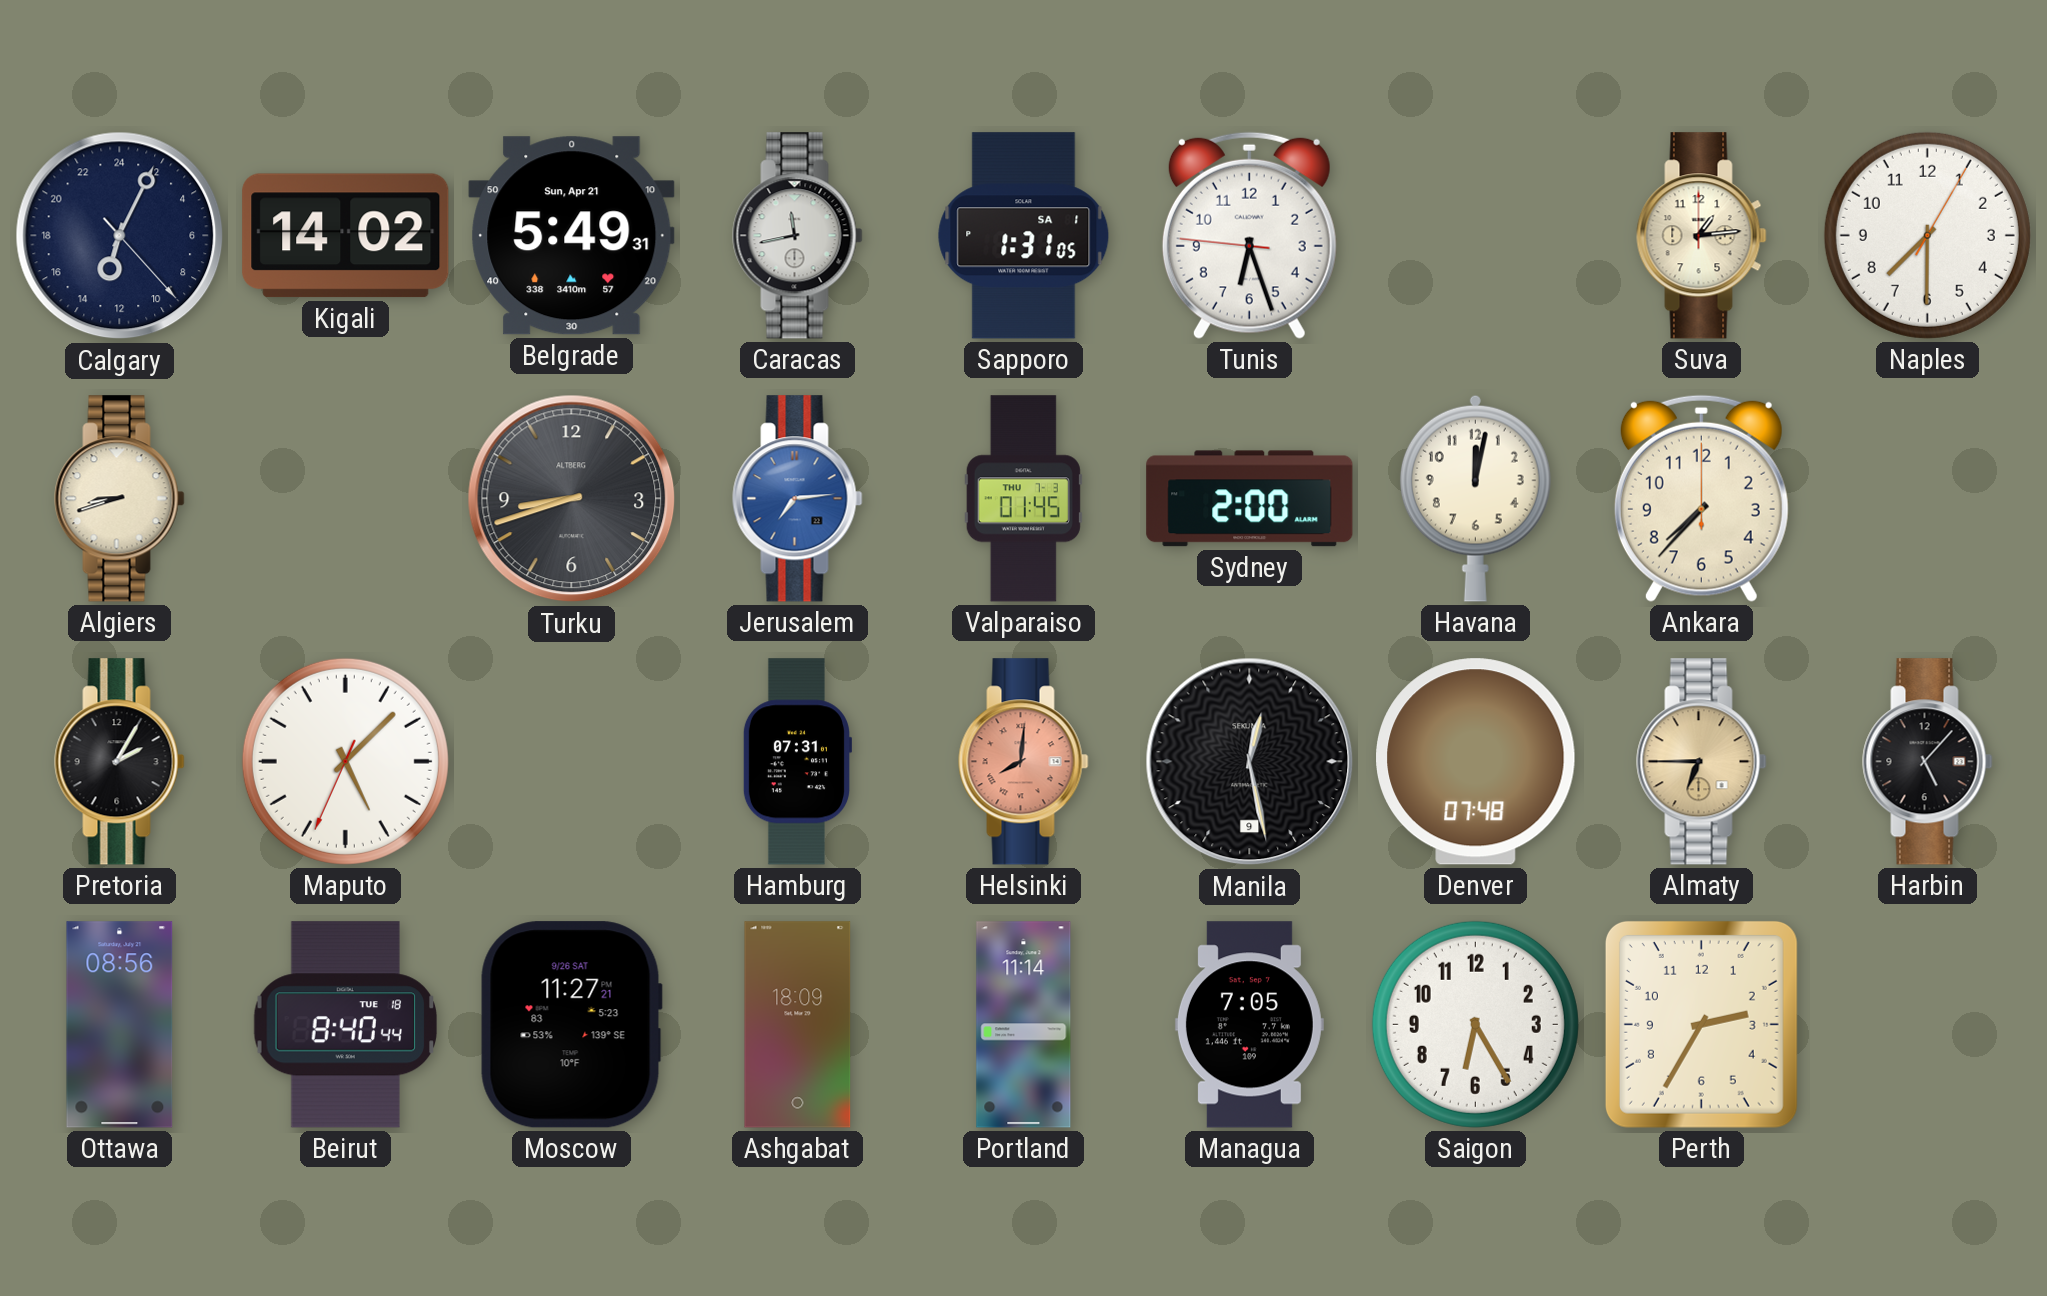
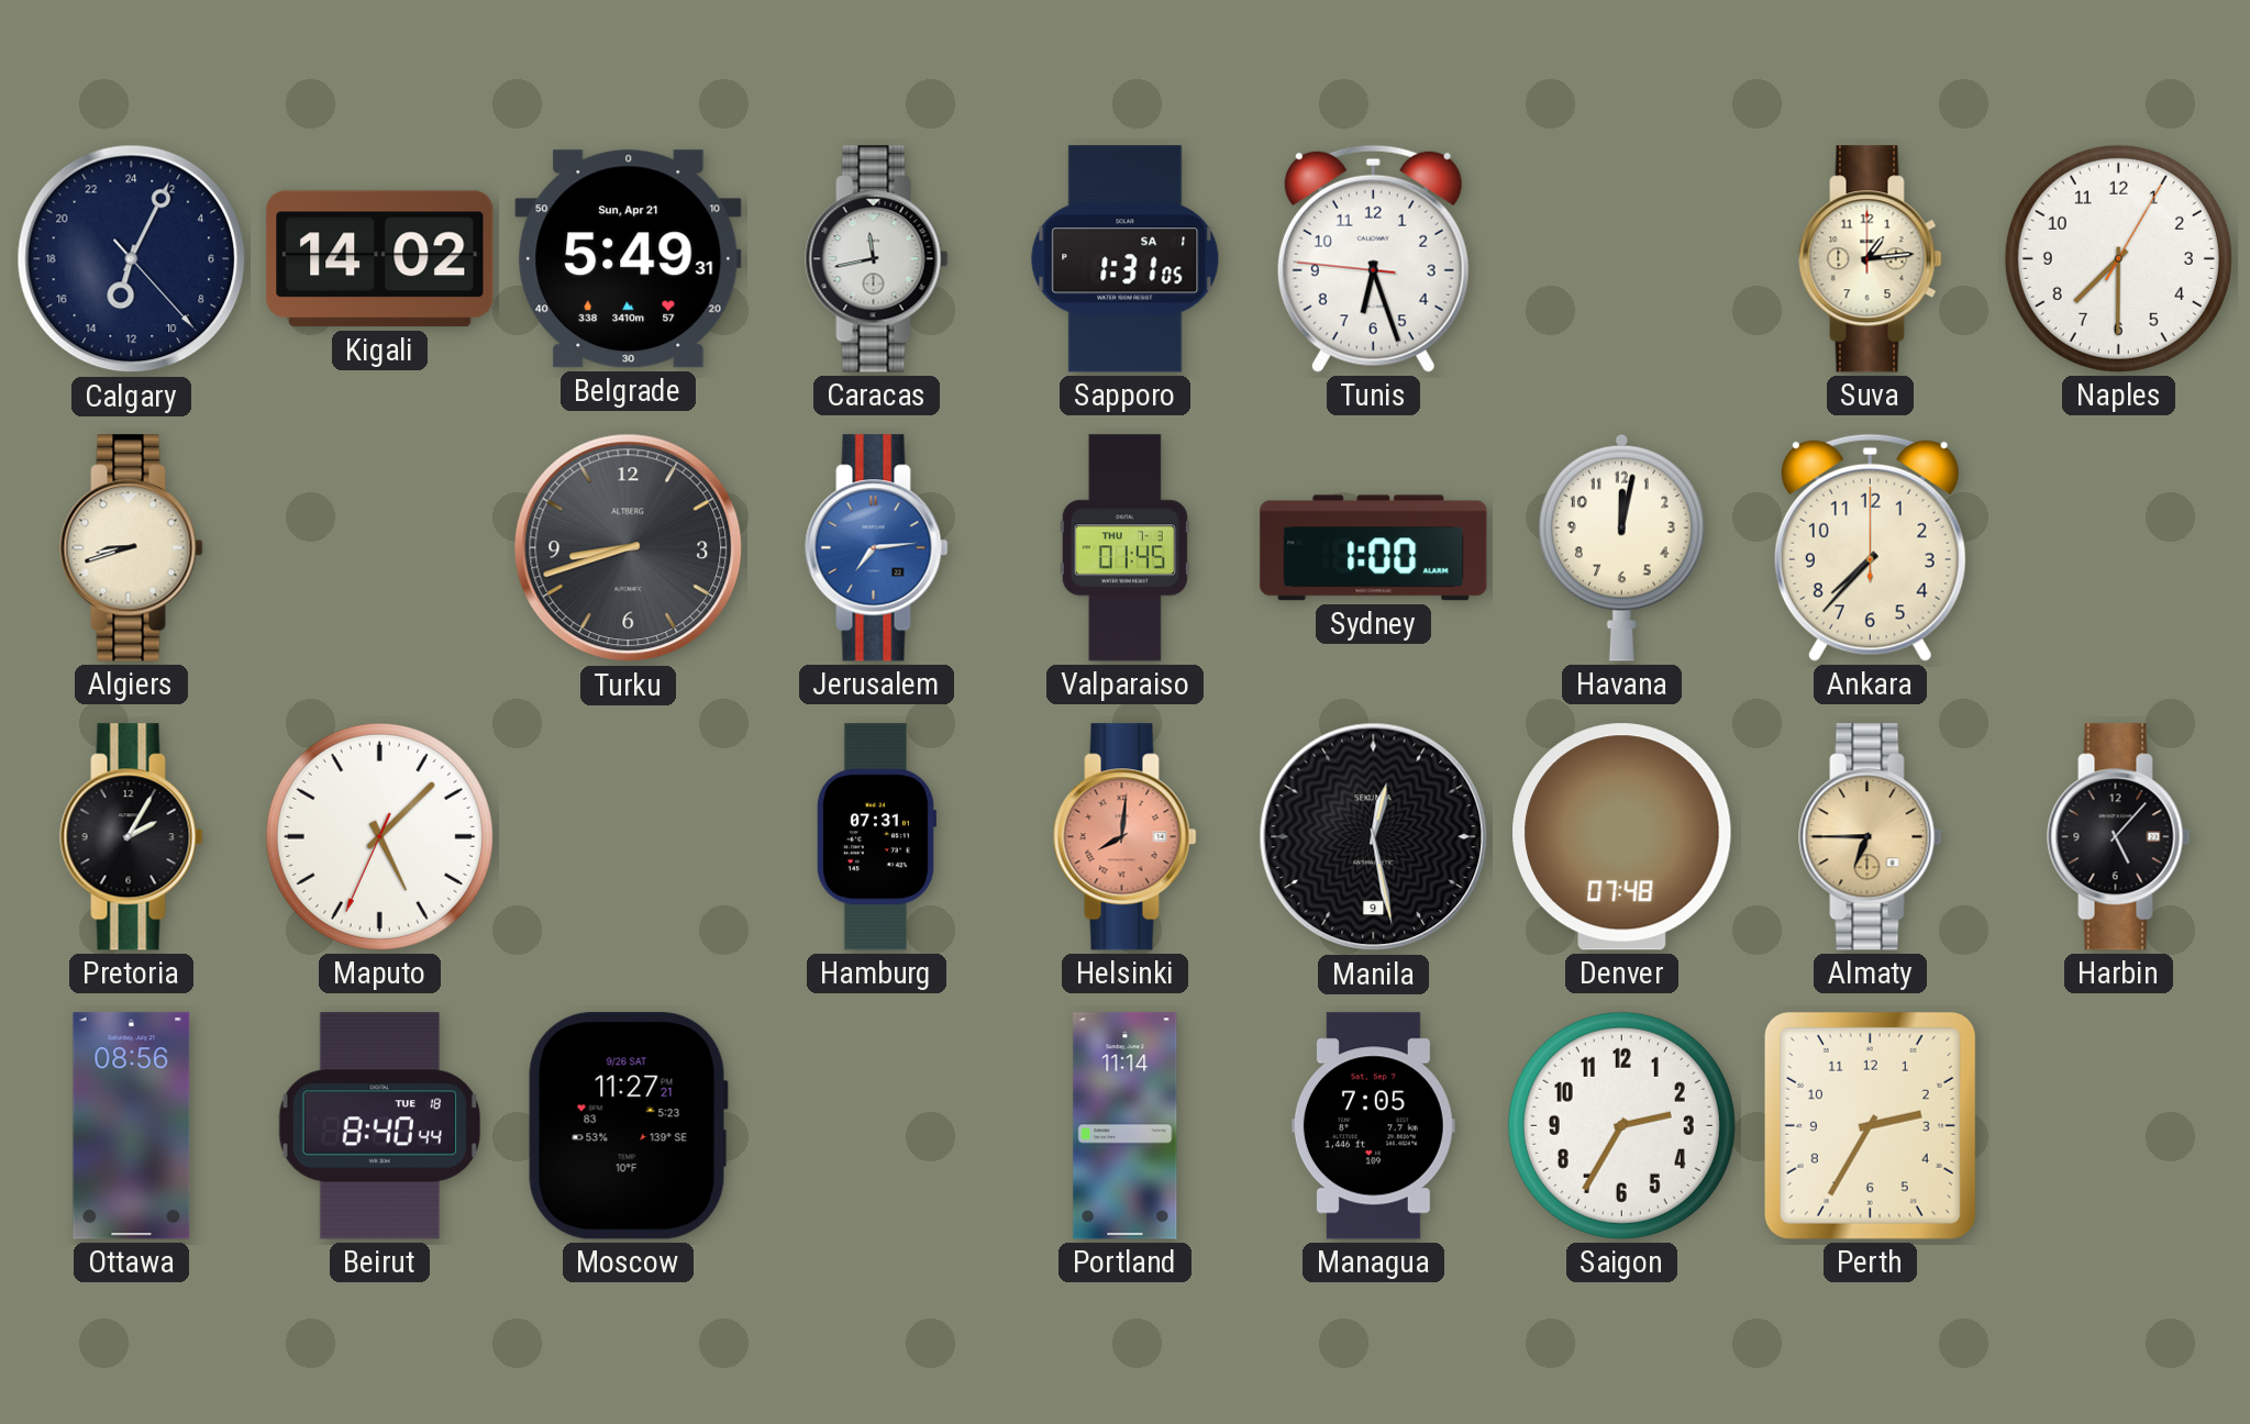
Sydney: 2:00 -> 1:00
Ashgabat: 18:09 -> none
Saigon: 6:25 -> 2:35
